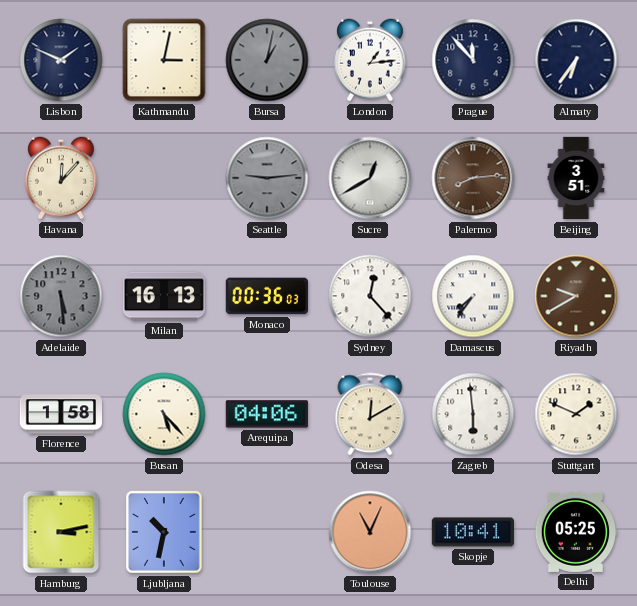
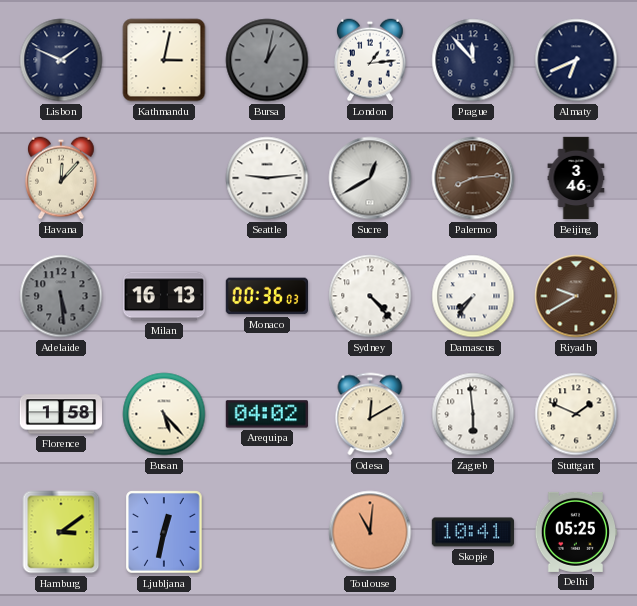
Almaty: 6:36 -> 6:41
Seattle dial: grey -> white
Beijing: 3:51 -> 3:46
Sydney: 12:23 -> 4:23
Arequipa: 04:06 -> 04:02
Hamburg: 3:13 -> 3:09
Ljubljana: 10:32 -> 12:32
Toulouse: 11:04 -> 11:01
